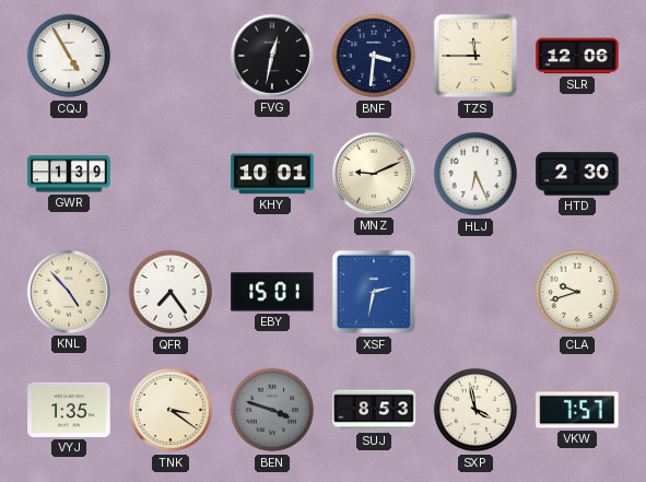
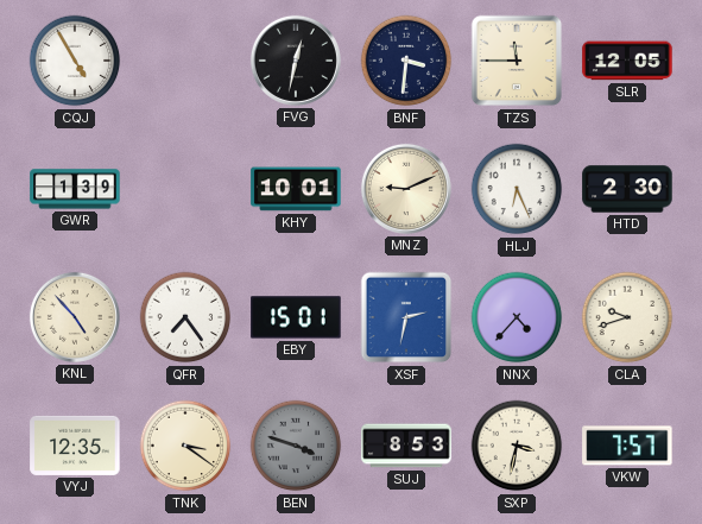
SLR: 12:06 -> 12:05
NNX: none -> 4:37
VYJ: 1:35 -> 12:35
SXP: 3:58 -> 3:32
